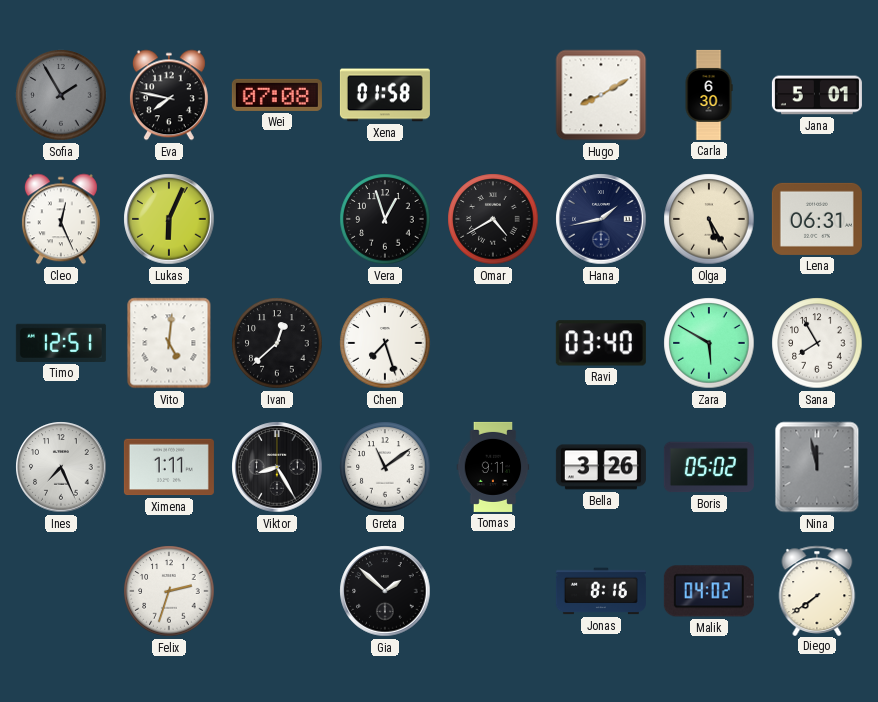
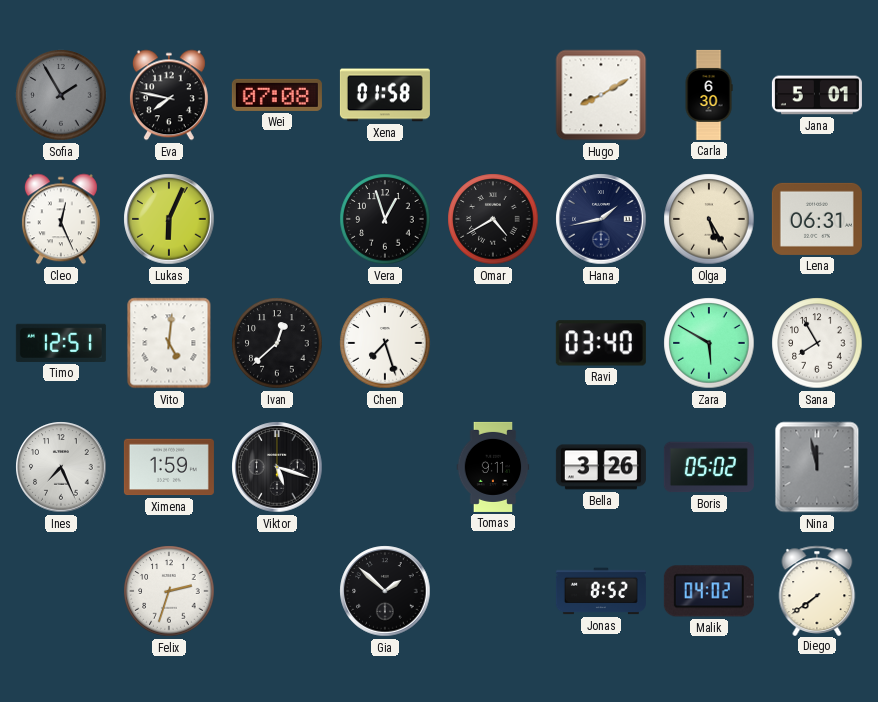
Ximena: 1:11 -> 1:59
Viktor: 8:25 -> 5:18
Greta: 11:09 -> none
Jonas: 8:16 -> 8:52
